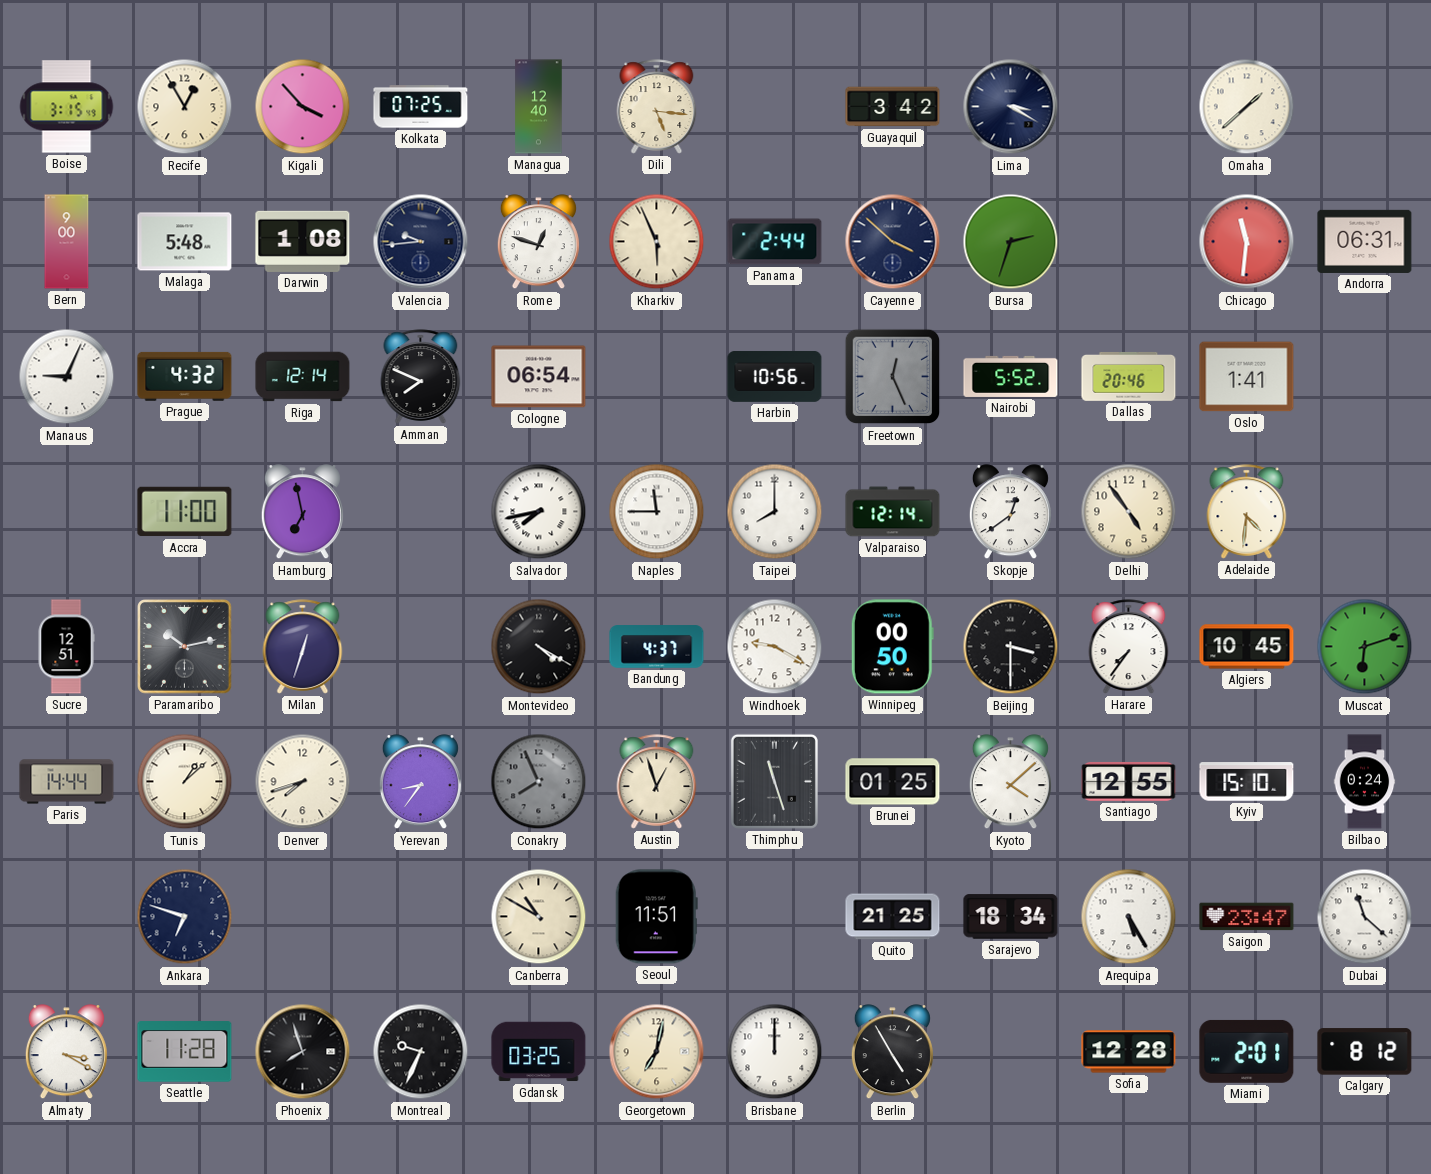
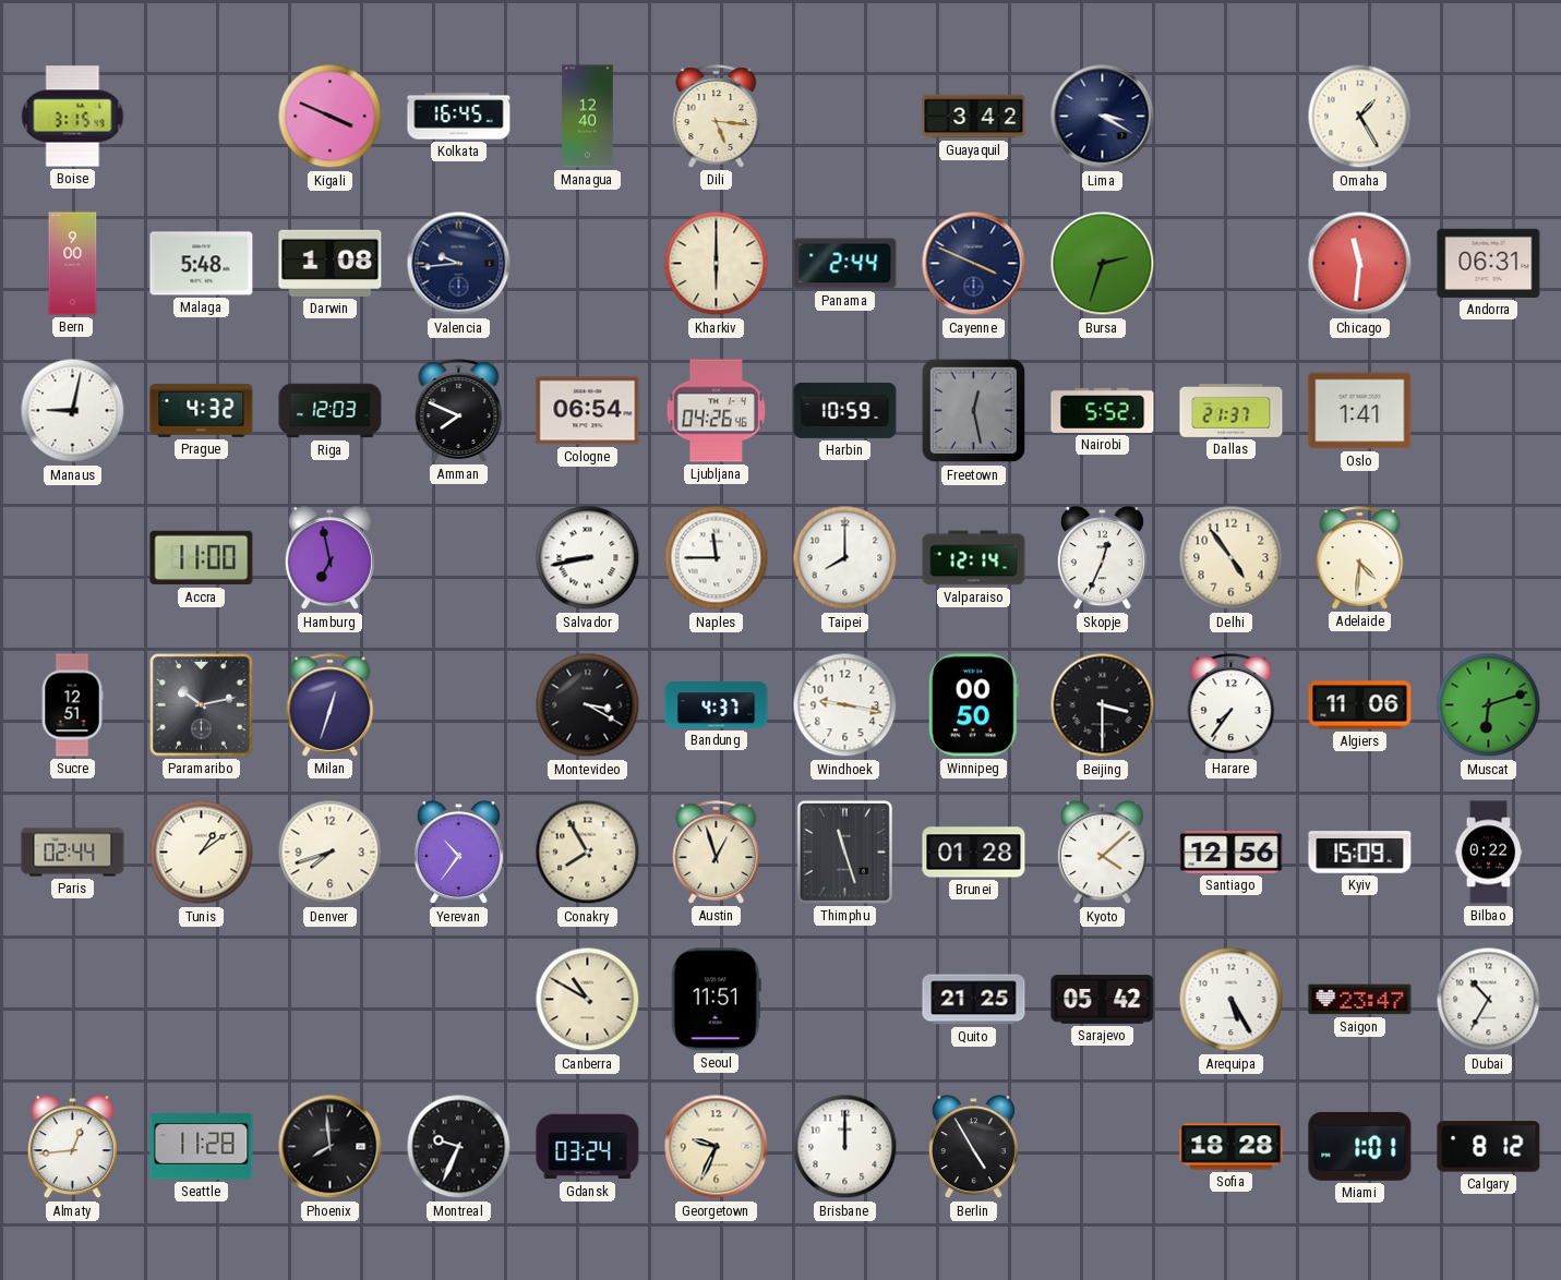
Recife: 12:55 -> none
Kigali: 3:53 -> 3:49
Kolkata: 07:25 -> 16:45
Omaha: 1:38 -> 1:25
Rome: 12:48 -> none
Kharkiv: 5:56 -> 6:00
Cayenne: 3:52 -> 3:49
Manaus: 9:04 -> 9:02
Riga: 12:14 -> 12:03
Ljubljana: none -> 04:26
Harbin: 10:56 -> 10:59
Freetown: 12:26 -> 12:28
Dallas: 20:46 -> 21:37
Salvador: 7:43 -> 8:43
Skopje: 12:39 -> 12:34
Montevideo: 4:20 -> 3:20
Windhoek: 9:20 -> 9:17
Algiers: 10:45 -> 11:06
Paris: 14:44 -> 02:44
Tunis: 1:08 -> 1:09
Yerevan: 8:36 -> 10:36
Conakry: 7:56 -> 7:55
Conakry dial: grey -> cream
Brunei: 01:25 -> 01:28
Santiago: 12:55 -> 12:56
Kyiv: 15:10 -> 15:09
Bilbao: 0:24 -> 0:22
Ankara: 6:48 -> none
Sarajevo: 18:34 -> 05:42
Dubai: 11:22 -> 10:35
Almaty: 3:20 -> 12:44
Phoenix: 7:57 -> 7:59
Gdansk: 03:25 -> 03:24
Georgetown: 7:02 -> 9:34
Sofia: 12:28 -> 18:28
Miami: 2:01 -> 1:01
